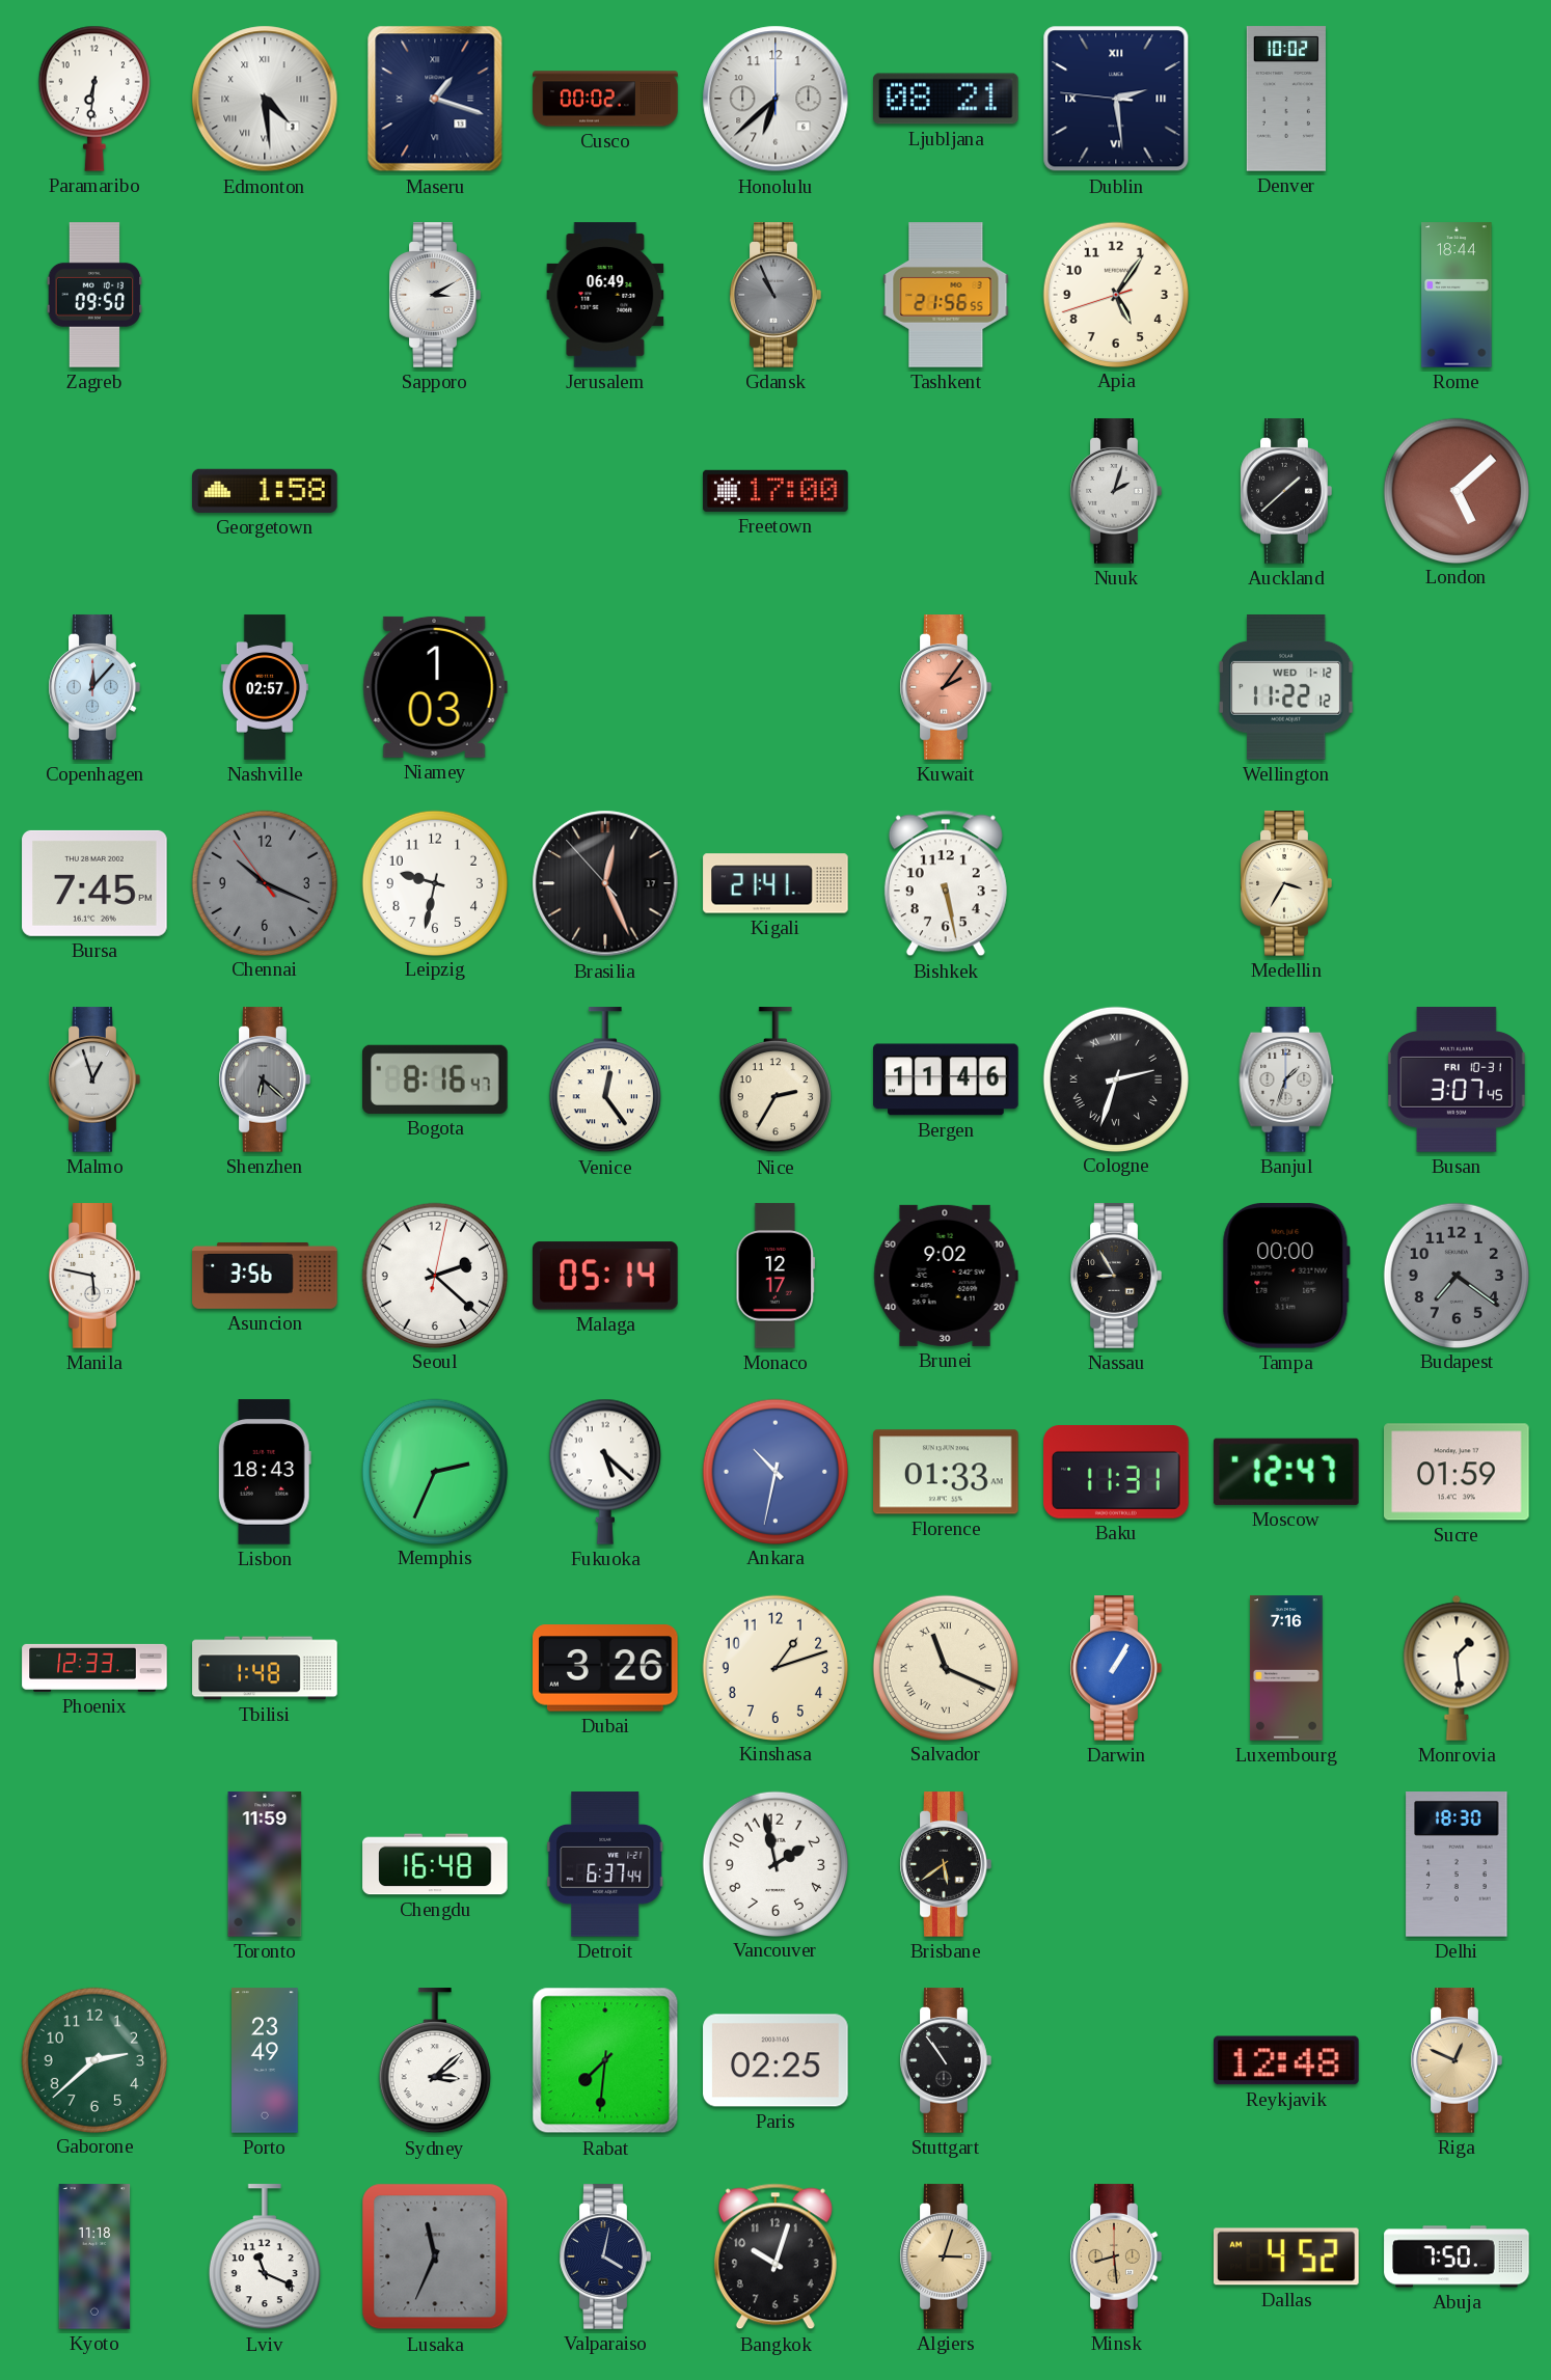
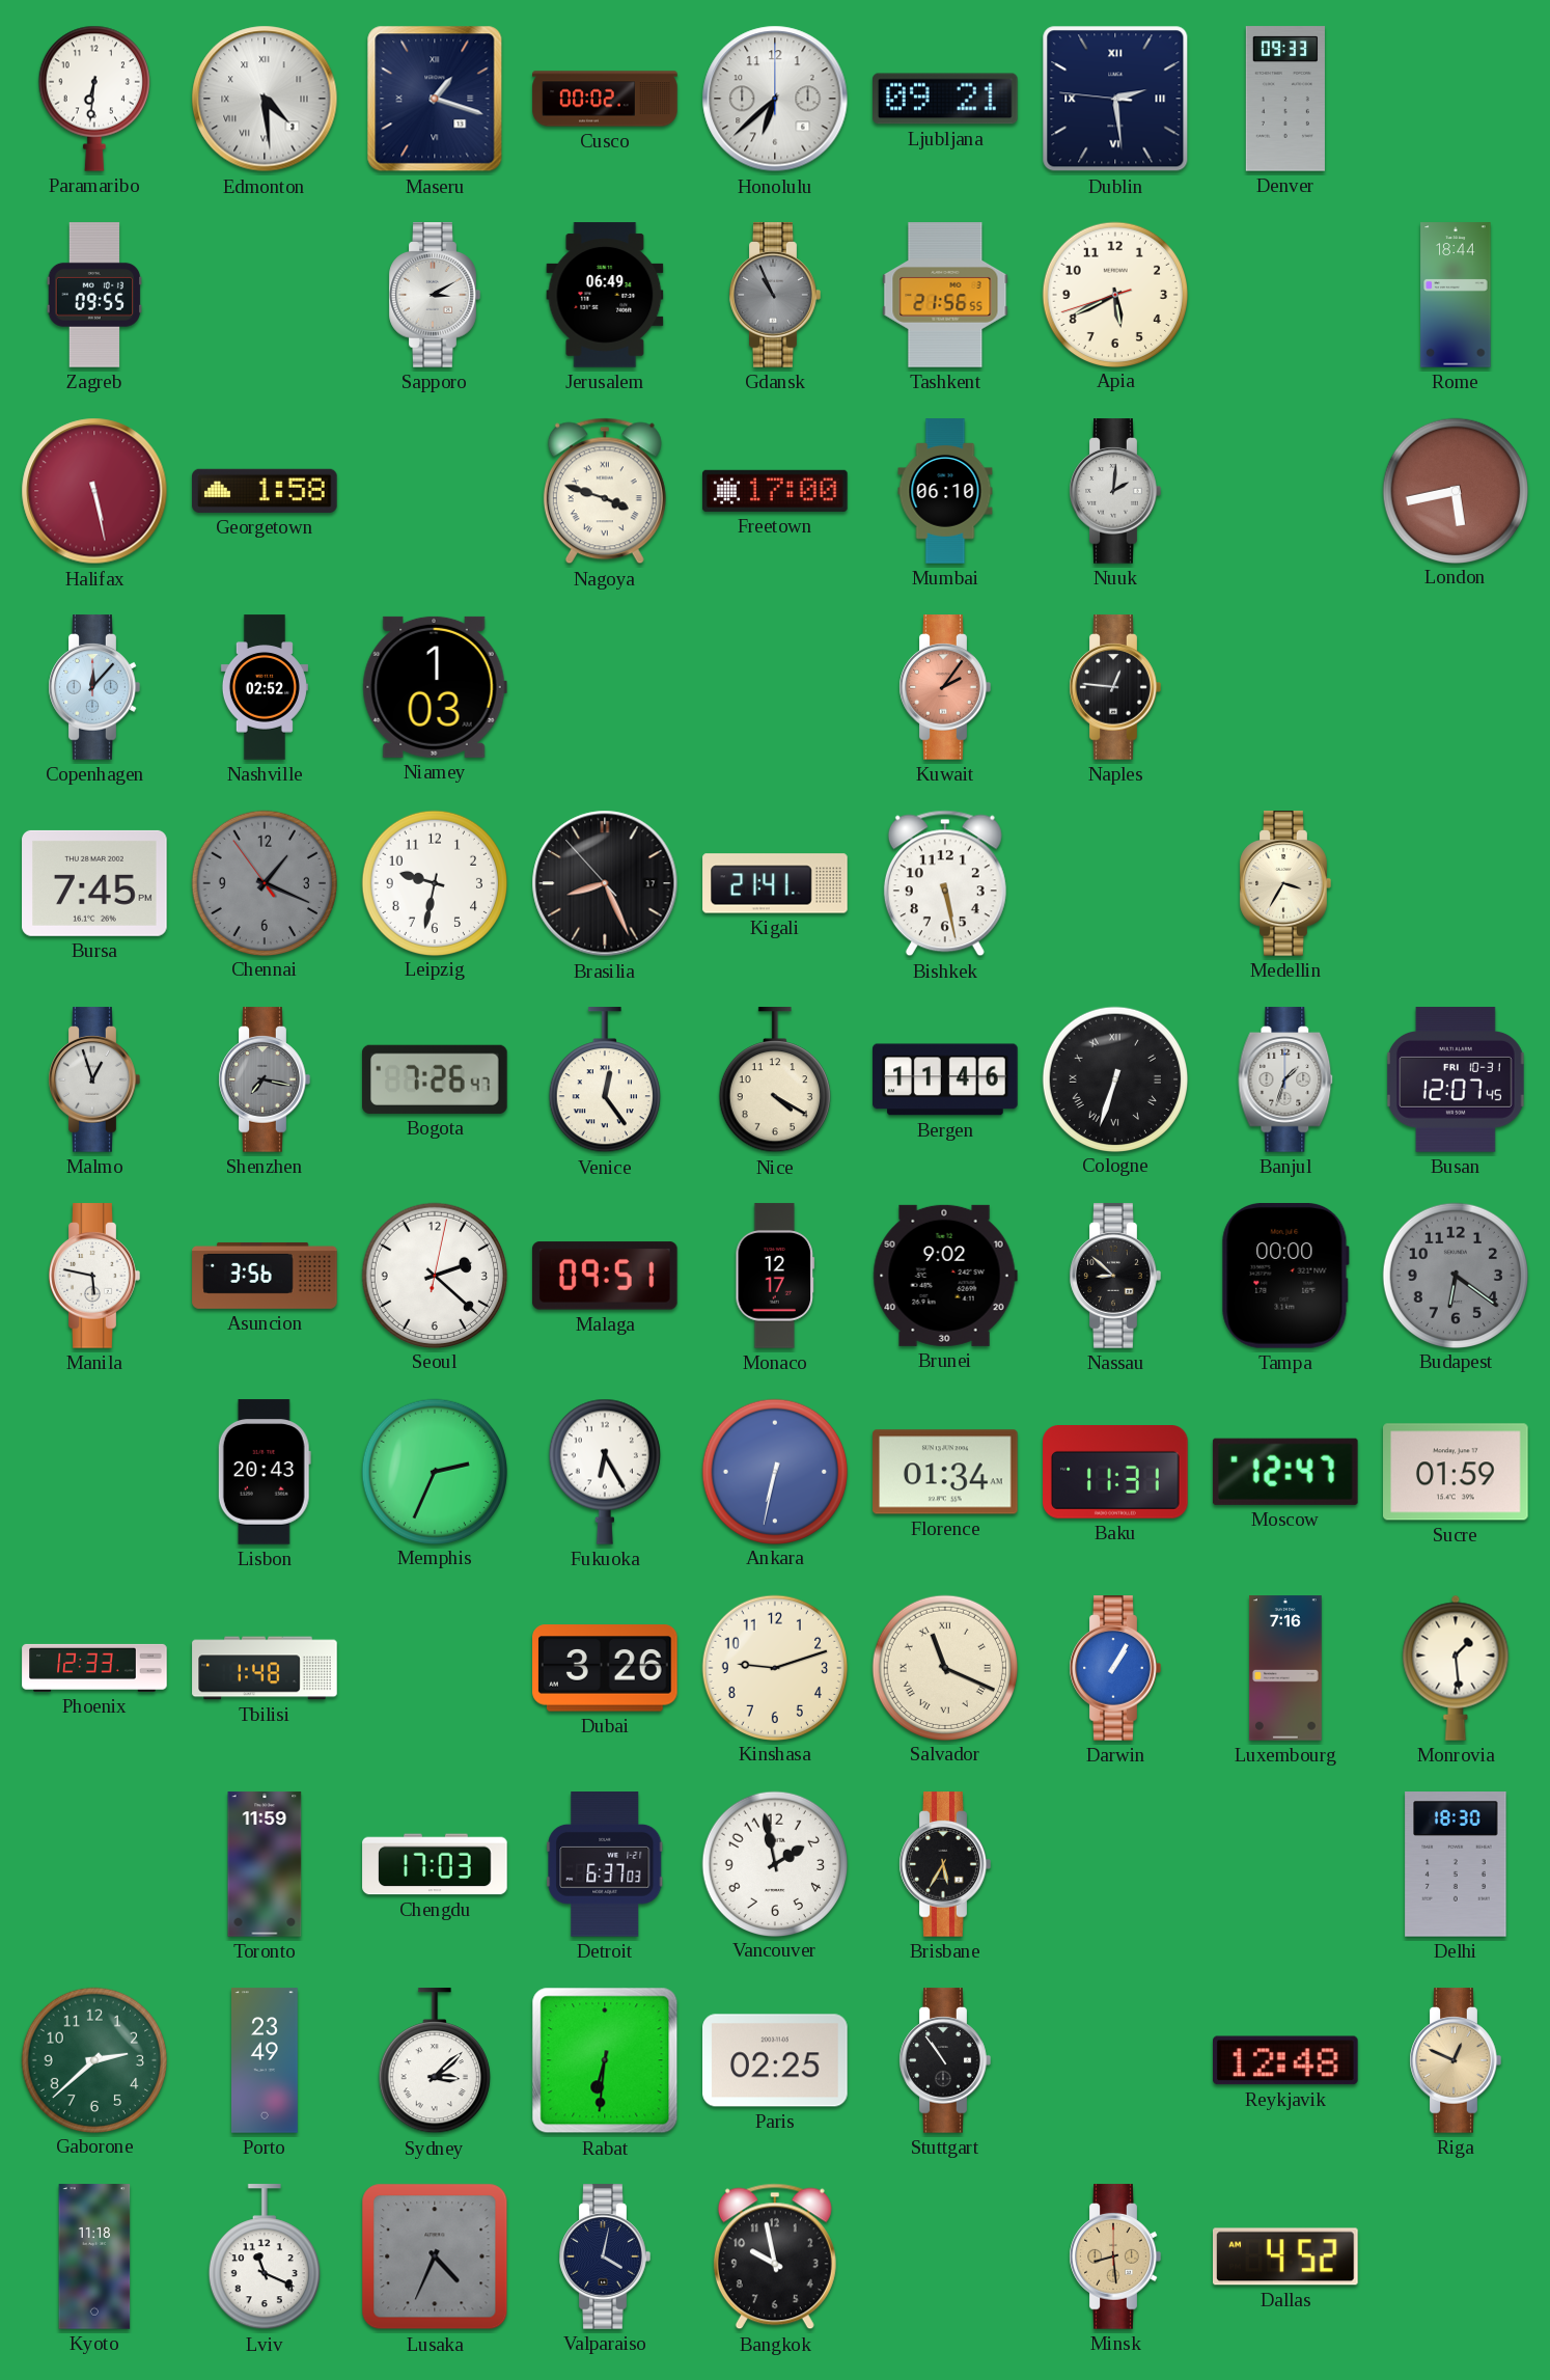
Ljubljana: 08:21 -> 09:21
Denver: 10:02 -> 09:33
Zagreb: 09:50 -> 09:55
Apia: 5:05 -> 5:40
Halifax: none -> 5:28
Nagoya: none -> 3:48
Mumbai: none -> 06:10
Nuuk: 2:03 -> 2:01
Auckland: 1:38 -> none
London: 5:08 -> 5:43
Nashville: 02:57 -> 02:52
Naples: none -> 12:46
Wellington: 11:22 -> none
Chennai: 10:18 -> 1:18
Brasilia: 12:25 -> 8:25
Shenzhen: 6:22 -> 7:17
Bogota: 8:16 -> 7:26
Nice: 2:35 -> 4:20
Cologne: 2:33 -> 6:33
Busan: 3:07 -> 12:07
Malaga: 05:14 -> 09:51
Nassau: 8:55 -> 8:52
Budapest: 7:21 -> 6:21
Lisbon: 18:43 -> 20:43
Fukuoka: 5:22 -> 6:25
Ankara: 10:32 -> 6:32
Florence: 01:33 -> 01:34
Kinshasa: 1:12 -> 9:12
Chengdu: 16:48 -> 17:03
Detroit: 6:37:44 -> 6:37:03
Brisbane: 5:39 -> 5:35
Rabat: 7:31 -> 6:31
Lusaka: 11:34 -> 4:34
Bangkok: 10:03 -> 9:58
Algiers: 3:03 -> none
Abuja: 7:50 -> none
